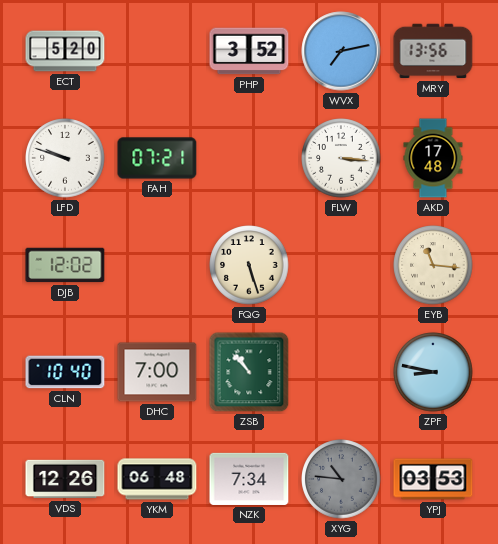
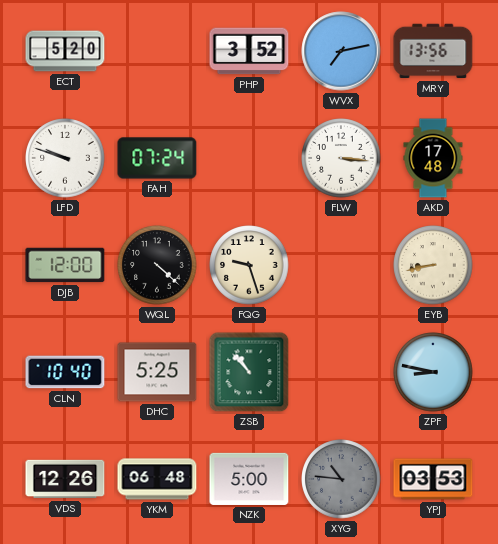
FAH: 07:21 -> 07:24
DJB: 12:02 -> 12:00
WQL: none -> 4:22
FQG: 5:27 -> 9:27
EYB: 11:16 -> 8:43
DHC: 7:00 -> 5:25
NZK: 7:34 -> 5:00
